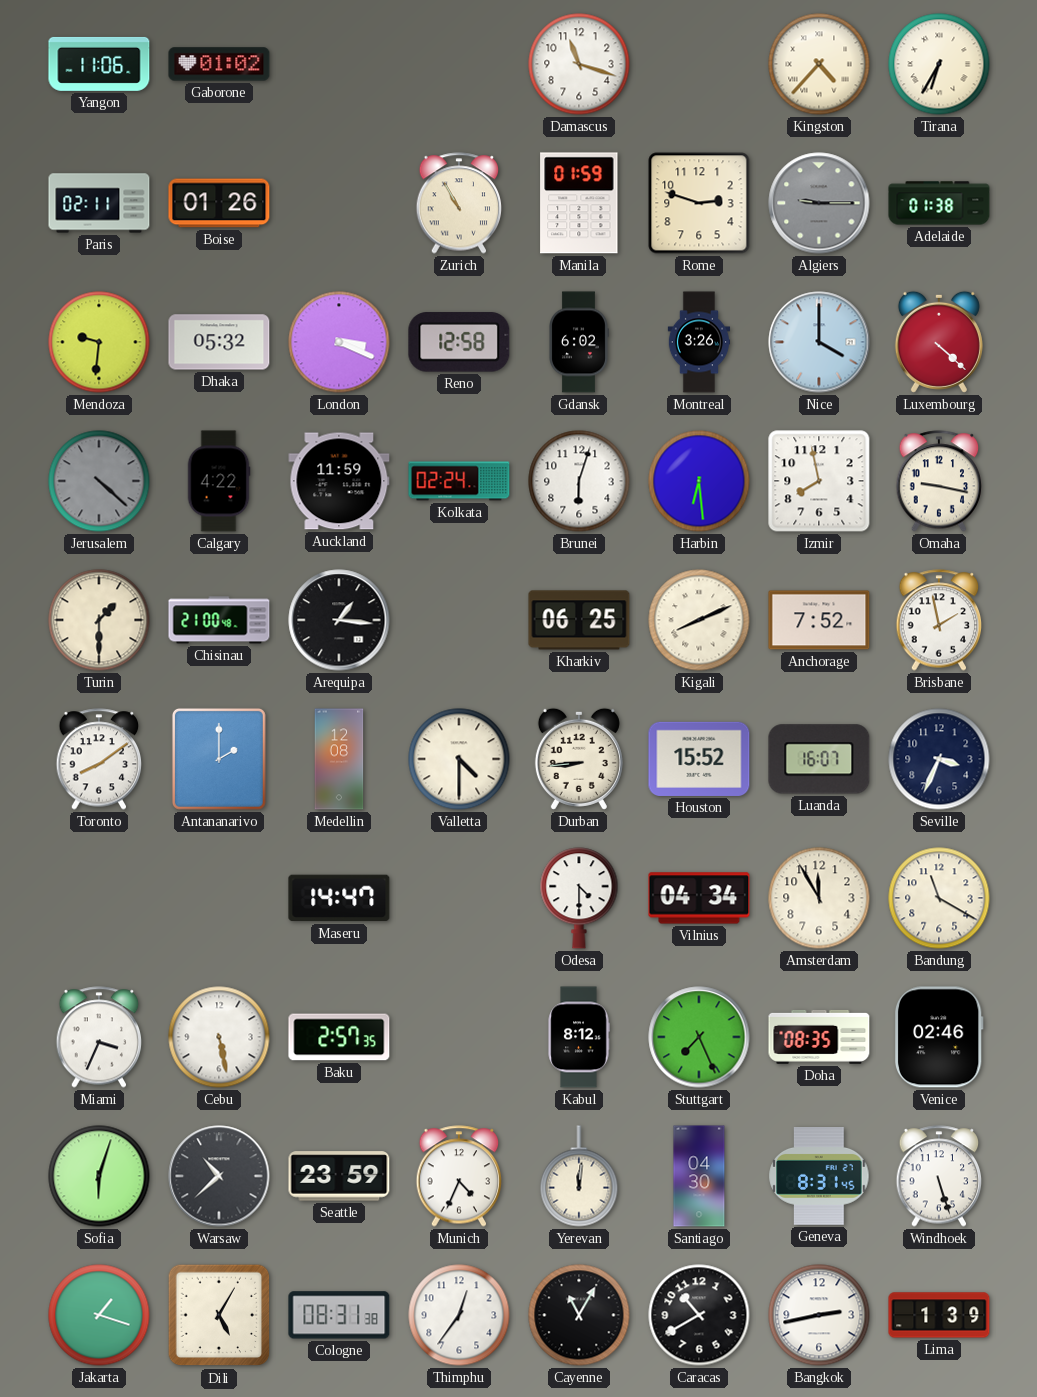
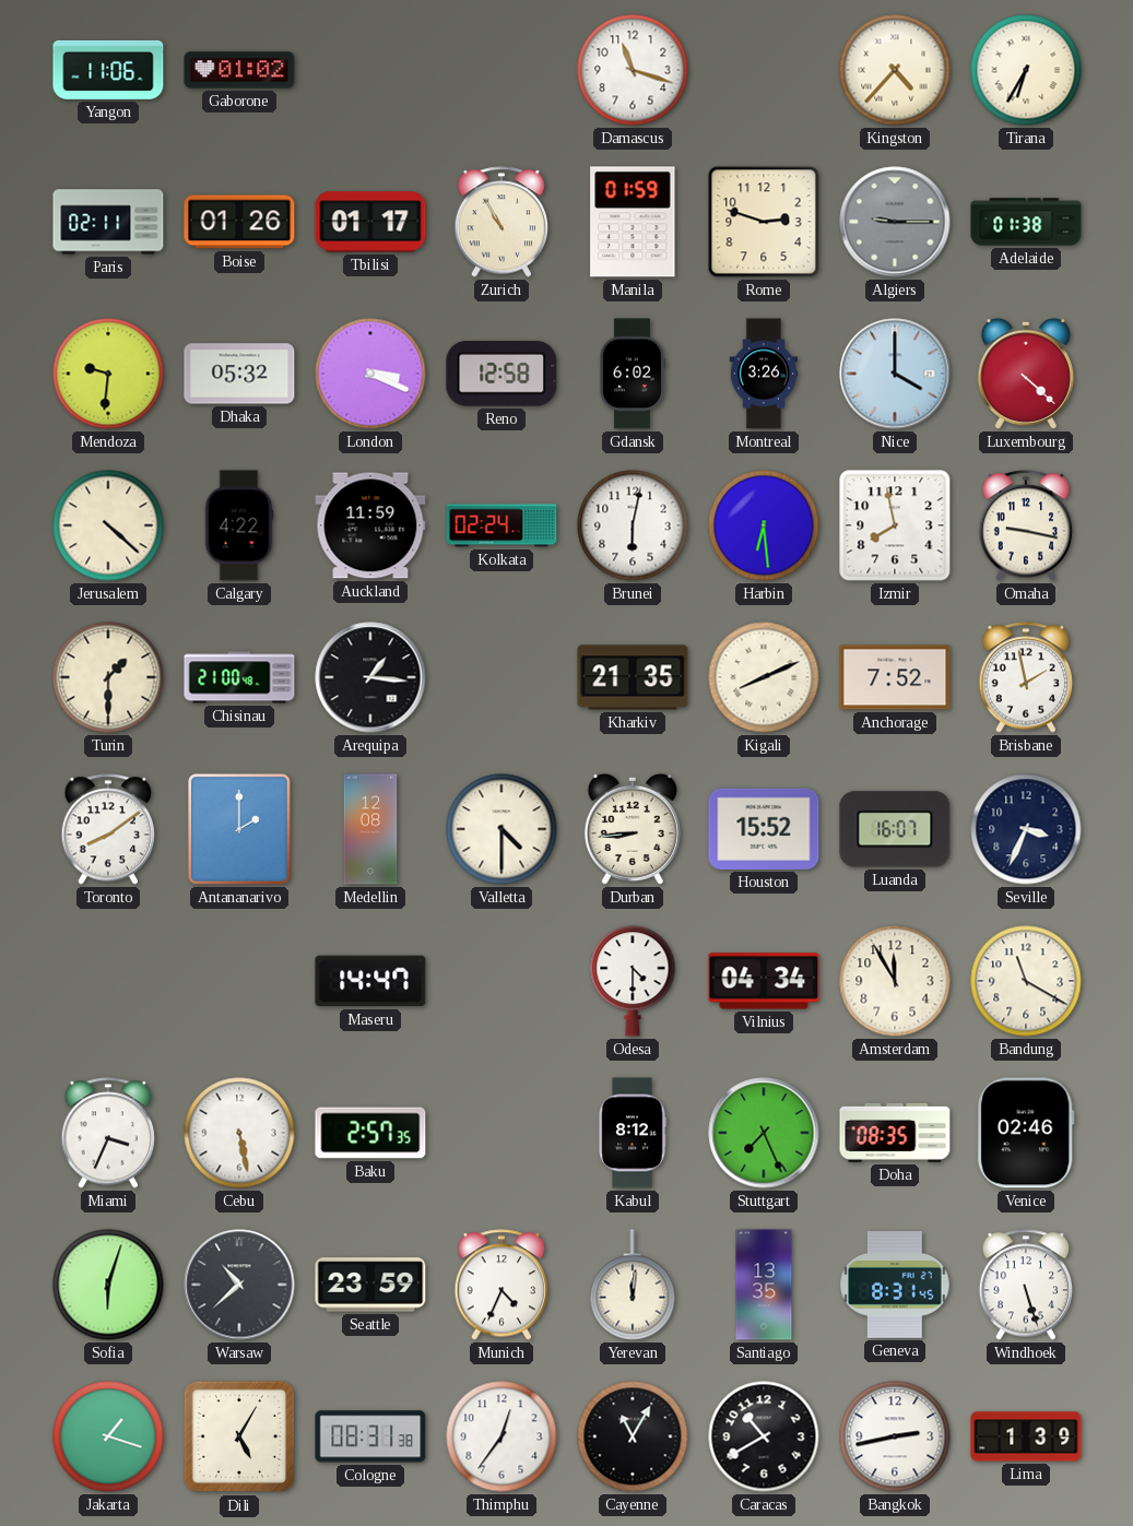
Tbilisi: none -> 01:17
Jerusalem dial: grey -> cream
Brunei: 6:03 -> 6:02
Kharkiv: 06:25 -> 21:35
Santiago: 04:30 -> 13:35
